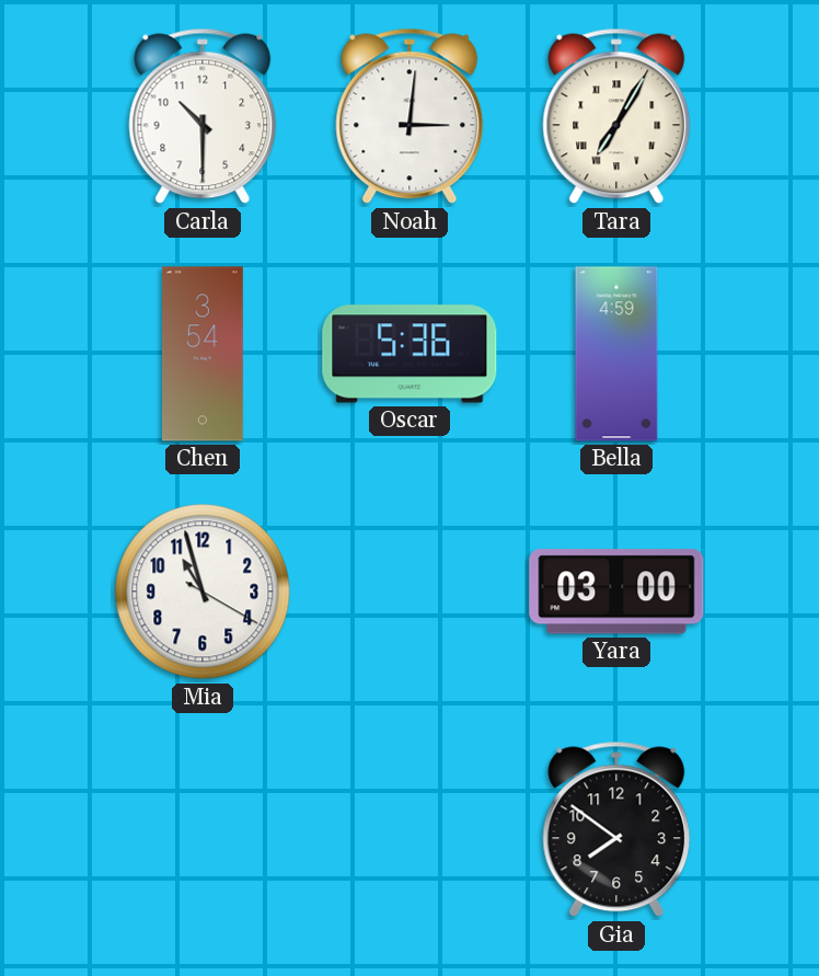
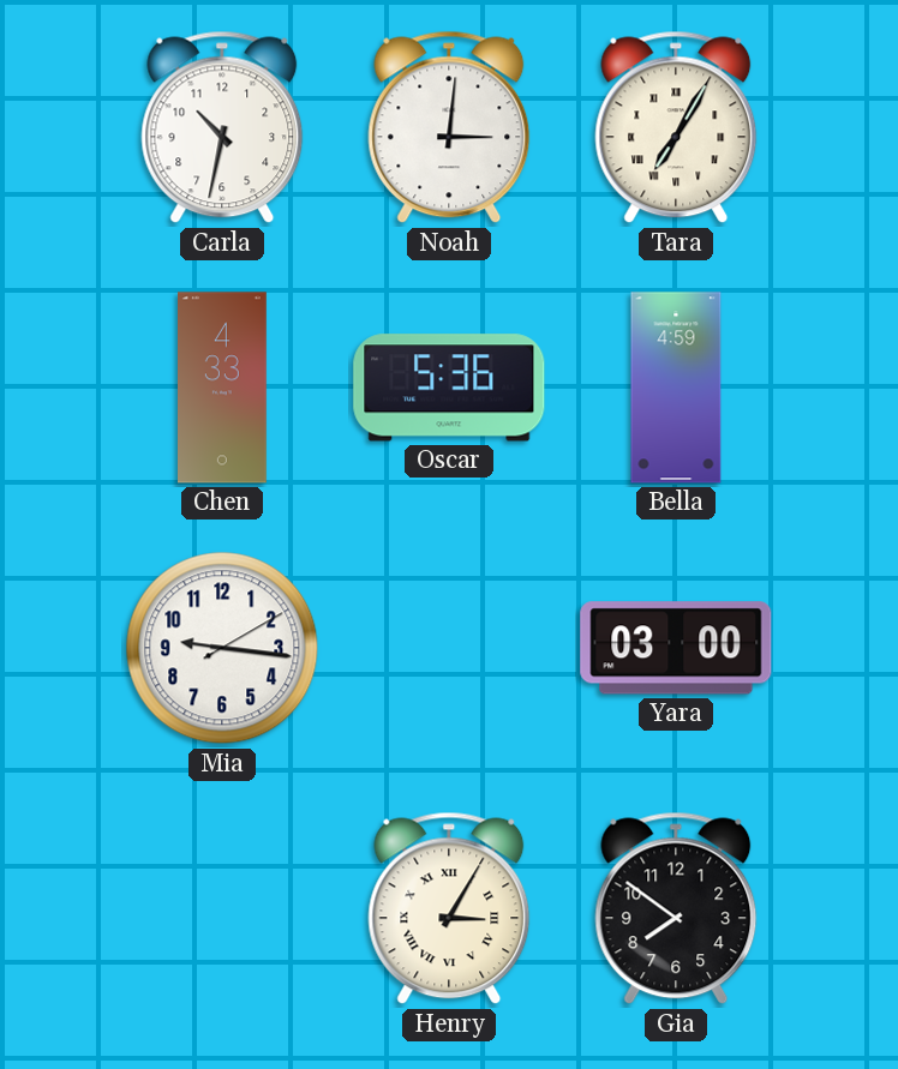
Carla: 10:30 -> 10:32
Chen: 3:54 -> 4:33
Mia: 10:57 -> 9:16
Henry: none -> 3:05
